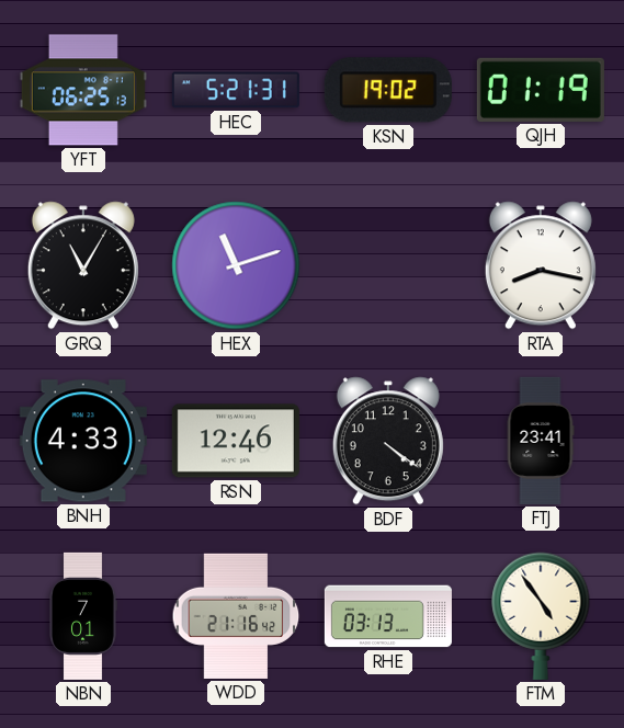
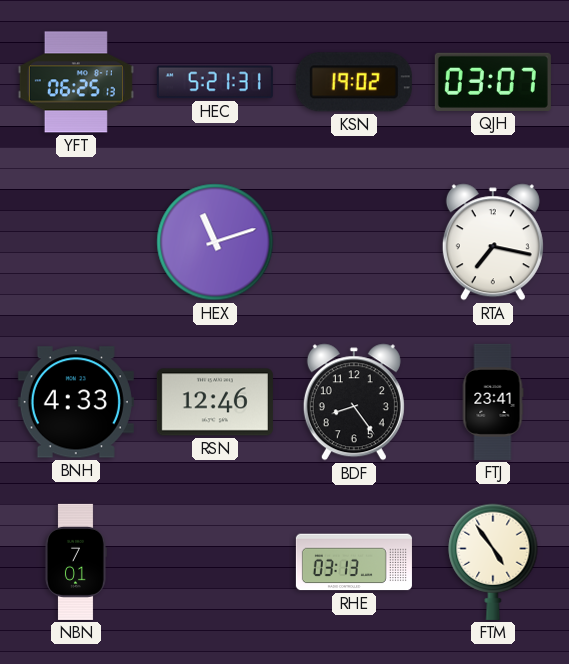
QJH: 01:19 -> 03:07
GRQ: 11:05 -> none
RTA: 8:17 -> 7:17
BDF: 4:21 -> 8:24
WDD: 21:16 -> none
